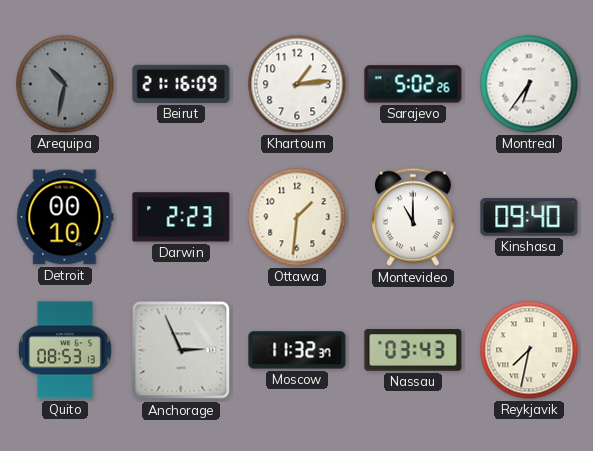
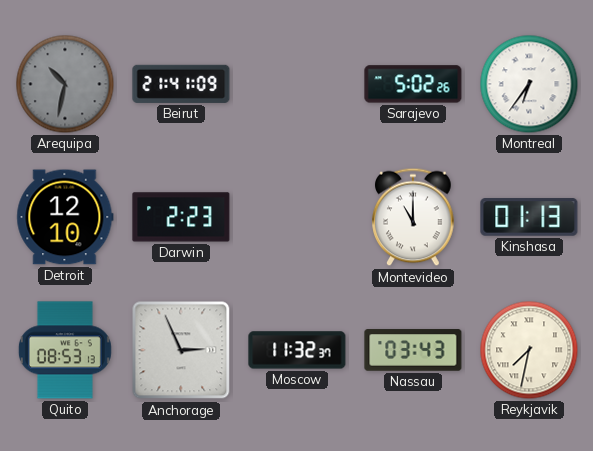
Beirut: 21:16 -> 21:41
Khartoum: 1:14 -> none
Detroit: 00:10 -> 12:10
Ottawa: 1:31 -> none
Kinshasa: 09:40 -> 01:13
